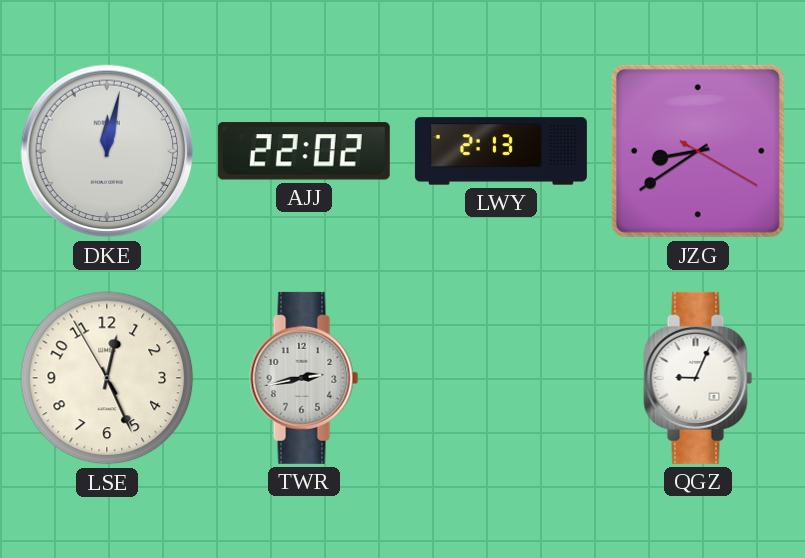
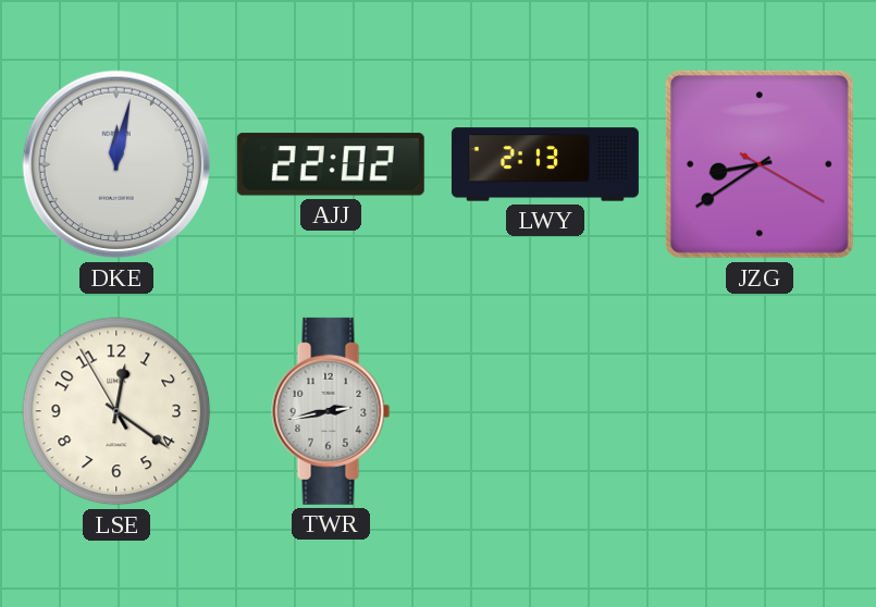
LSE: 12:25 -> 12:20
QGZ: 9:04 -> none
